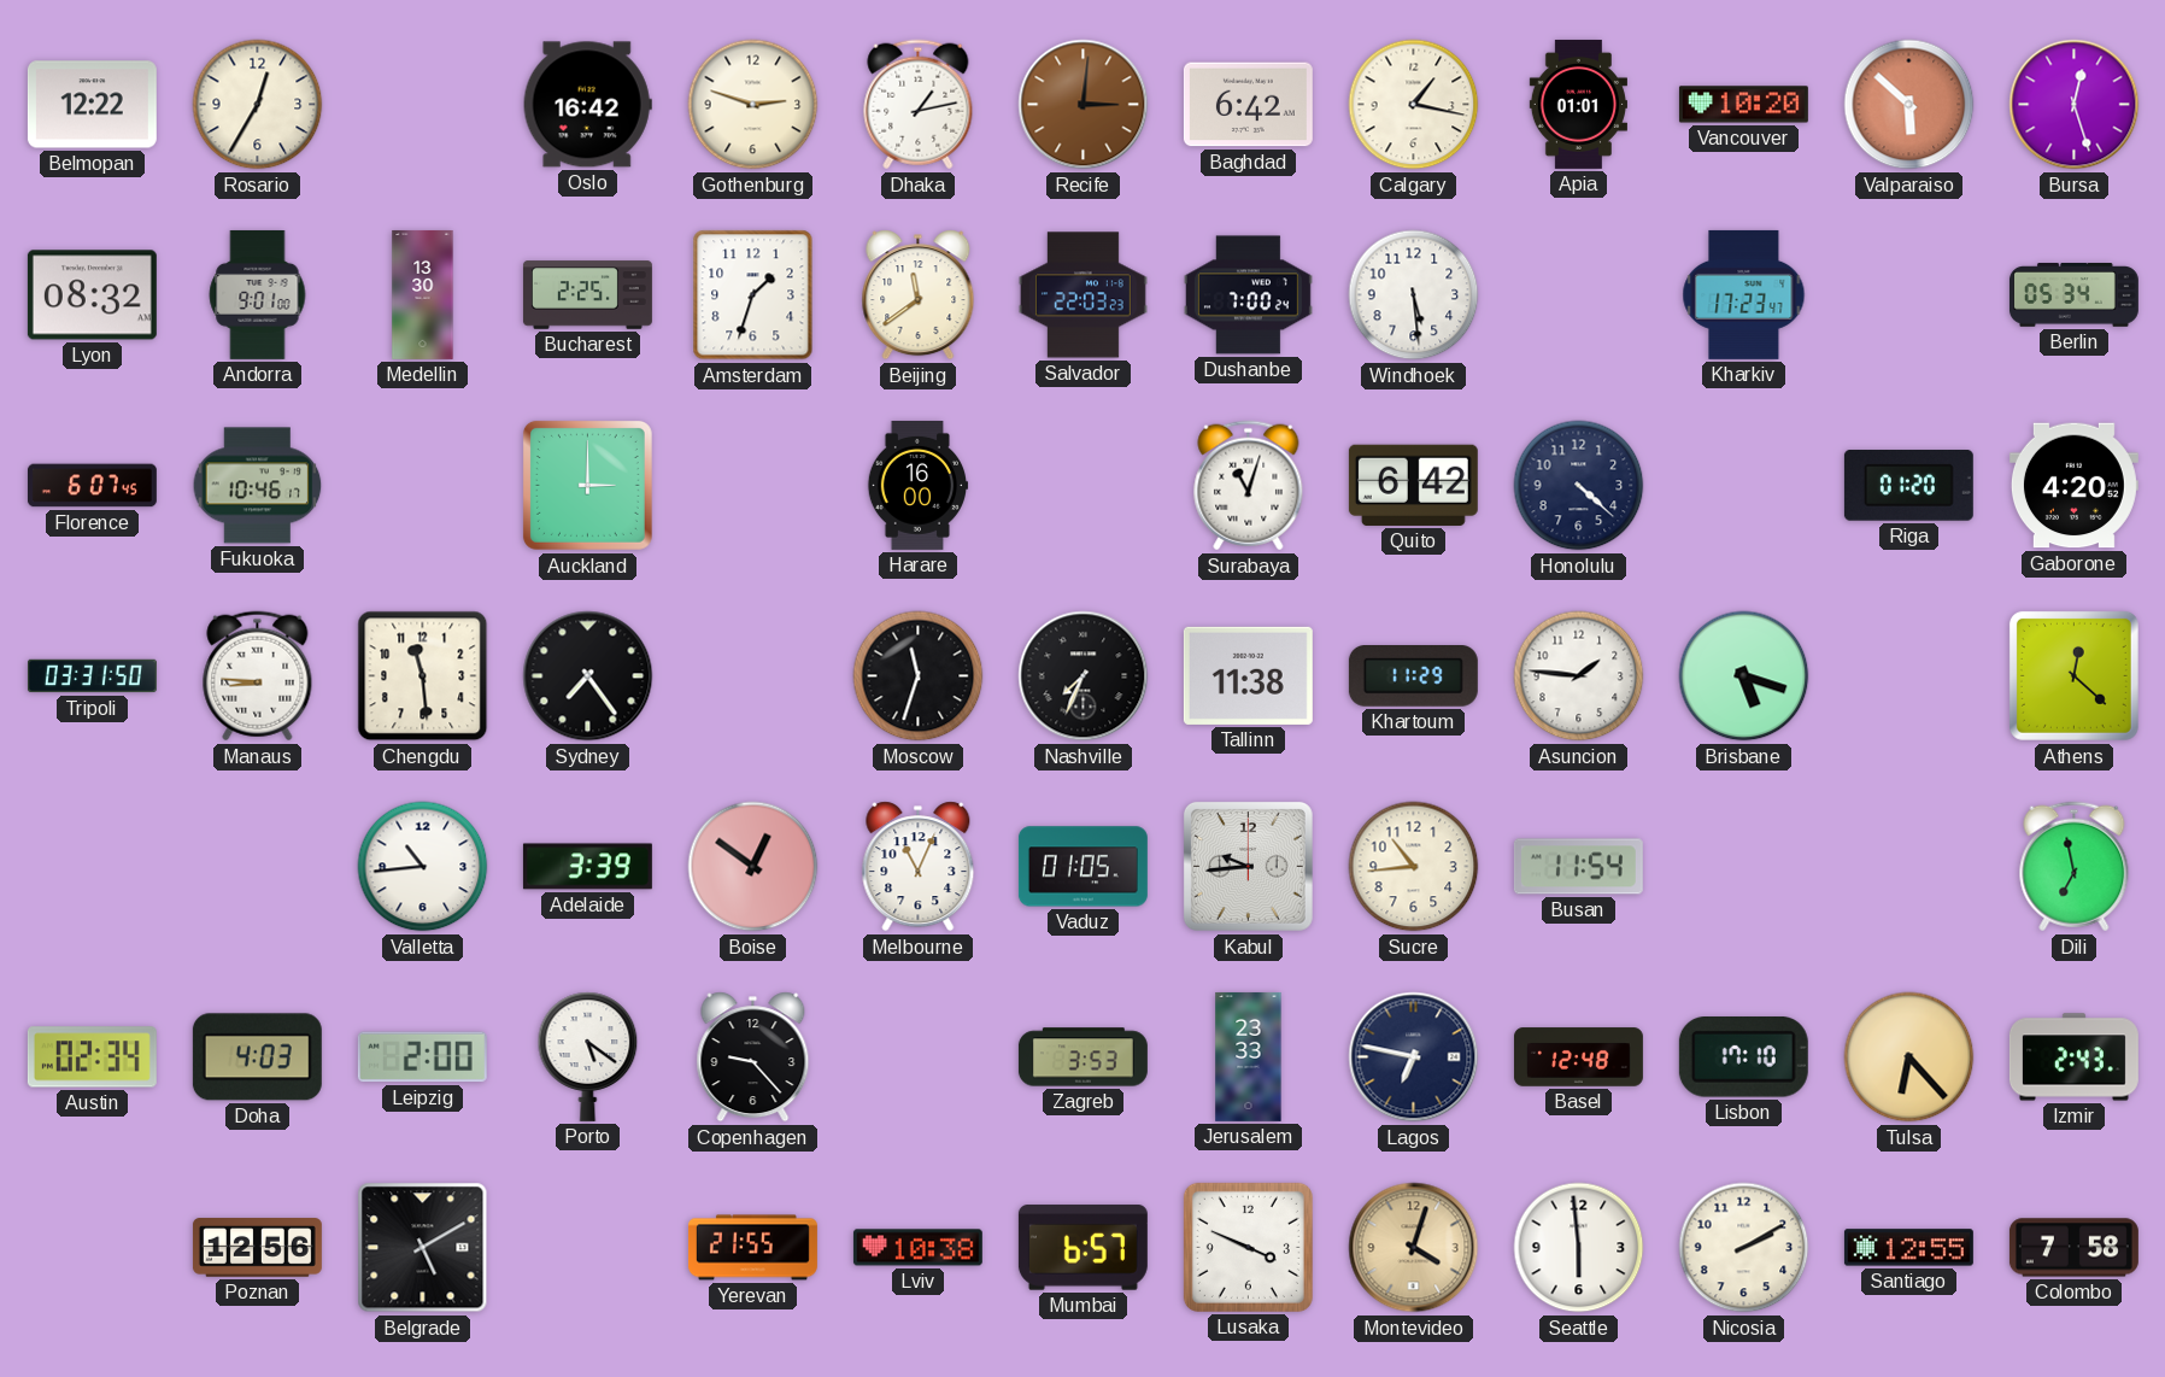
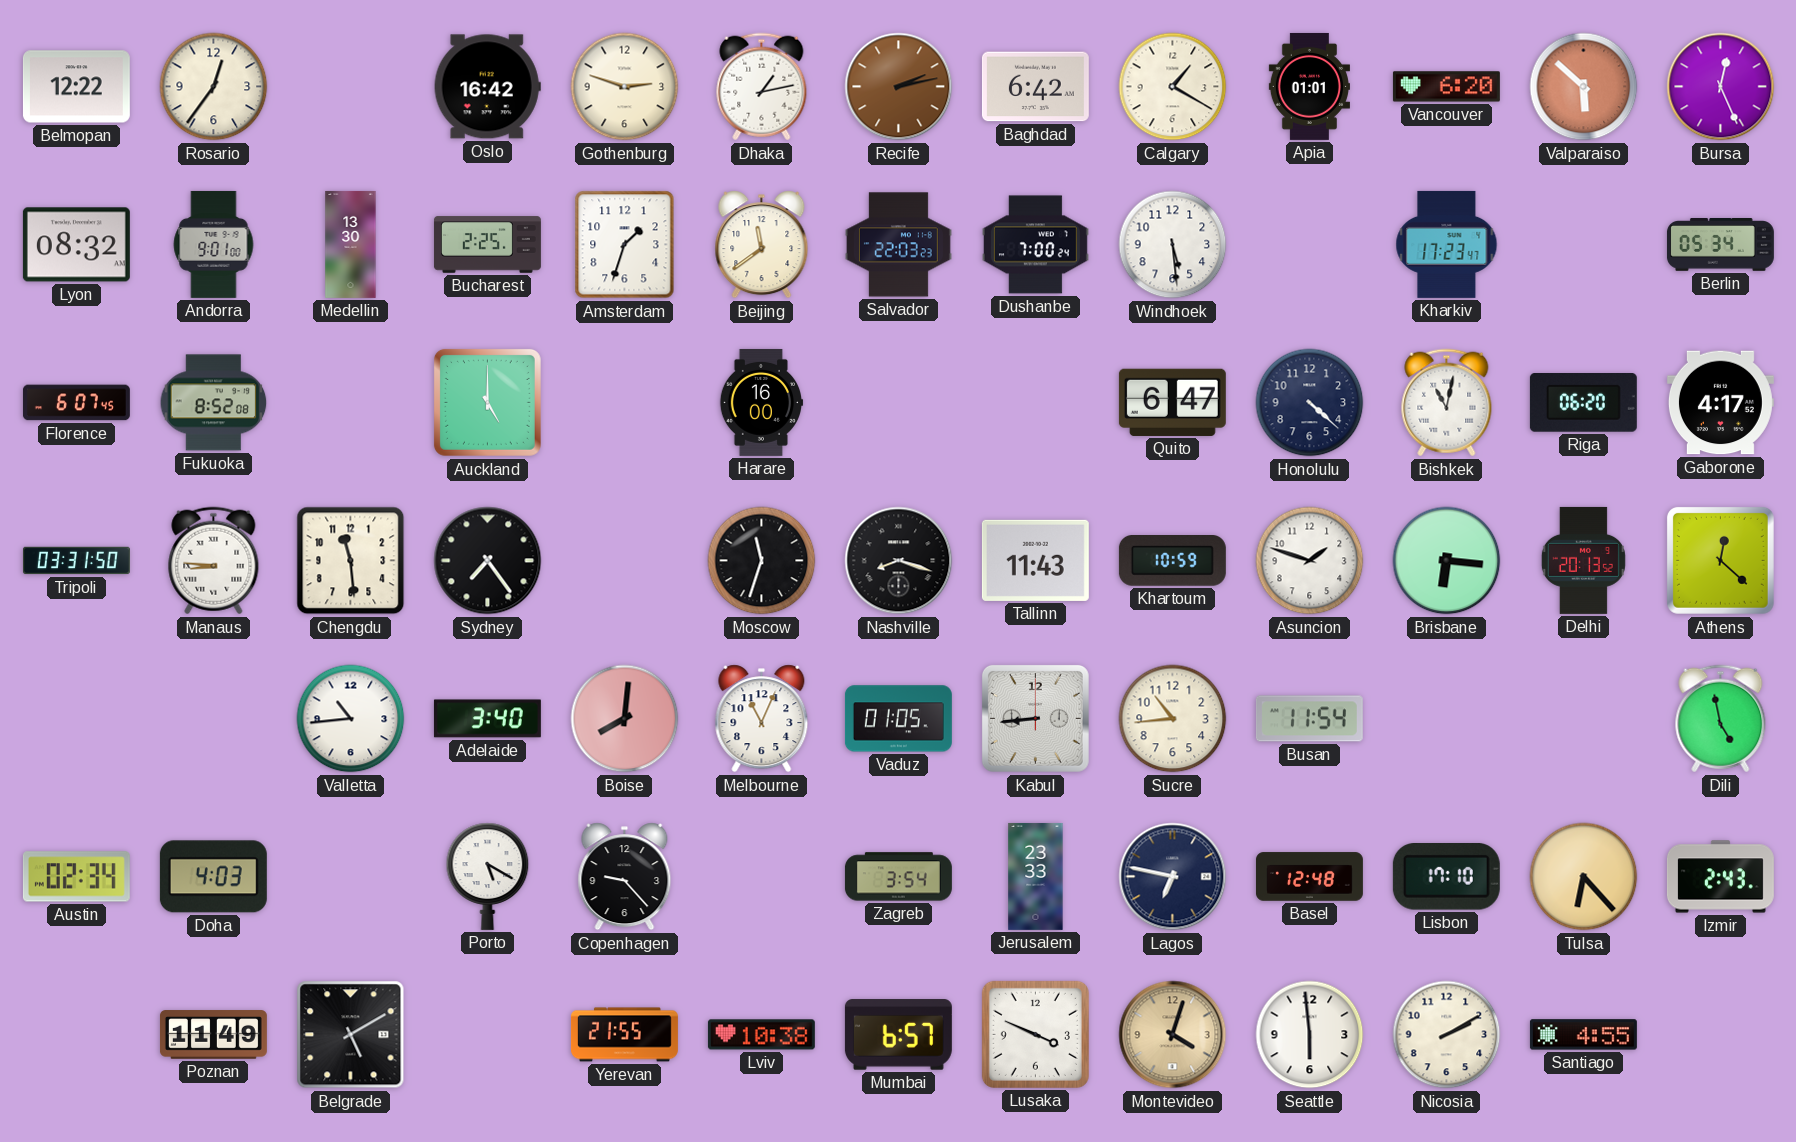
Rosario: 12:35 -> 12:36
Recife: 3:01 -> 2:13
Calgary: 1:17 -> 1:20
Vancouver: 10:20 -> 6:20
Bursa: 12:27 -> 12:26
Fukuoka: 10:46 -> 8:52
Auckland: 3:00 -> 5:00
Surabaya: 11:03 -> none
Quito: 6:42 -> 6:47
Bishkek: none -> 11:02
Riga: 01:20 -> 06:20
Gaborone: 4:20 -> 4:17
Nashville: 7:34 -> 8:18
Tallinn: 11:38 -> 11:43
Khartoum: 11:29 -> 10:59
Asuncion: 1:46 -> 1:48
Brisbane: 5:18 -> 6:16
Delhi: none -> 20:13
Adelaide: 3:39 -> 3:40
Boise: 12:51 -> 8:01
Kabul: 9:44 -> 8:44
Dili: 6:58 -> 4:58
Leipzig: 2:00 -> none
Porto: 5:21 -> 5:20
Zagreb: 3:53 -> 3:54
Poznan: 12:56 -> 11:49
Santiago: 12:55 -> 4:55
Colombo: 7:58 -> none
